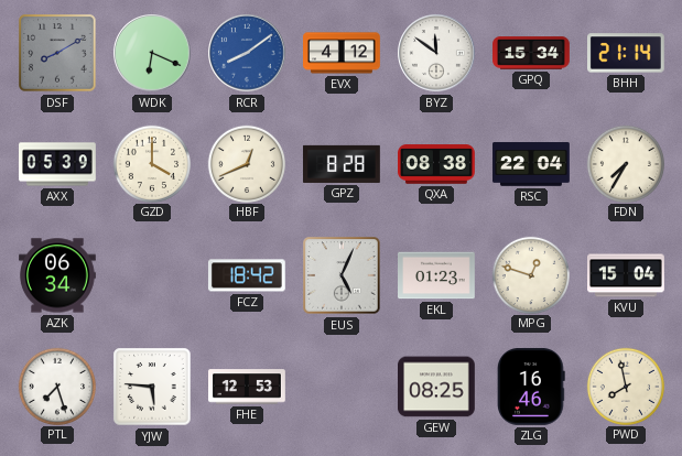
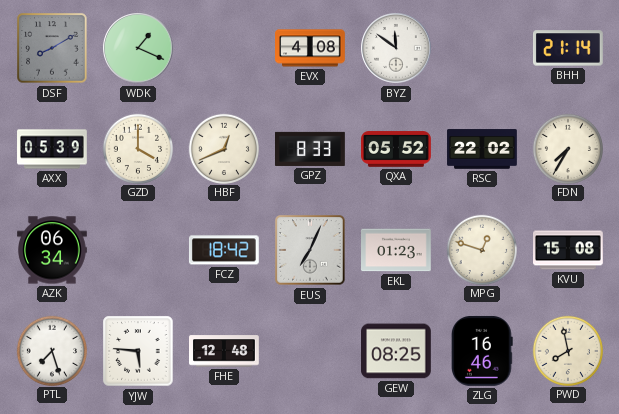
WDK: 6:19 -> 1:19
RCR: 8:09 -> none
EVX: 4:12 -> 4:08
GPQ: 15:34 -> none
GPZ: 8:28 -> 8:33
QXA: 08:38 -> 05:52
RSC: 22:04 -> 22:02
EUS: 5:04 -> 7:04
KVU: 15:04 -> 15:08
FHE: 12:53 -> 12:48
